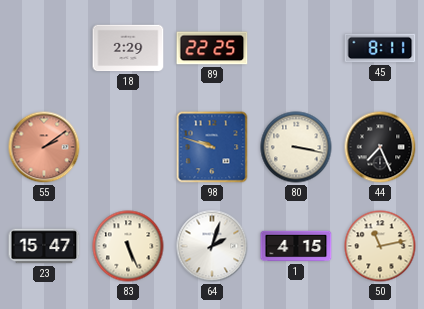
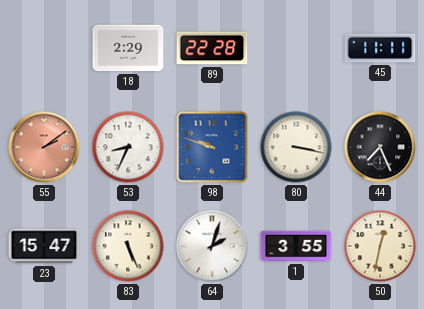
89: 22:25 -> 22:28
45: 8:11 -> 11:11
53: none -> 8:34
1: 4:15 -> 3:55
50: 11:13 -> 12:32
